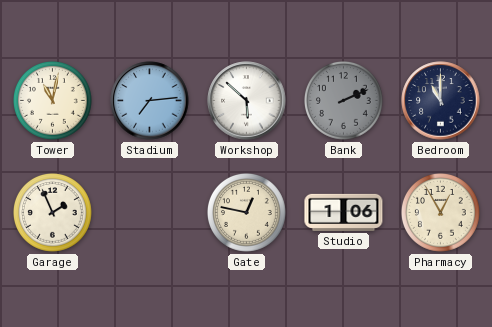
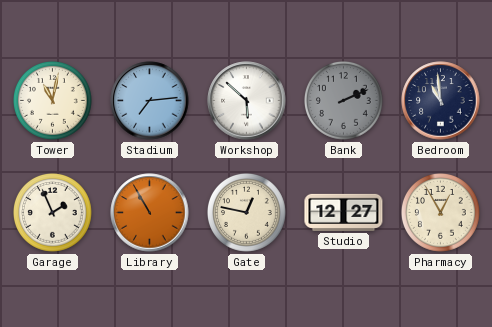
Bedroom: 11:00 -> 10:59
Library: none -> 10:55
Studio: 1:06 -> 12:27
